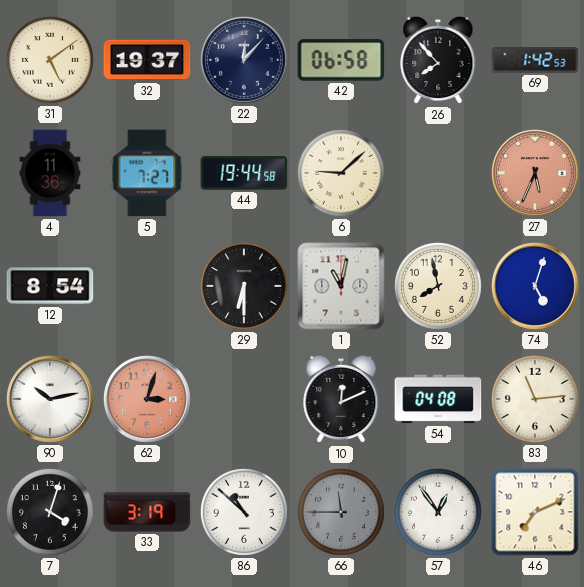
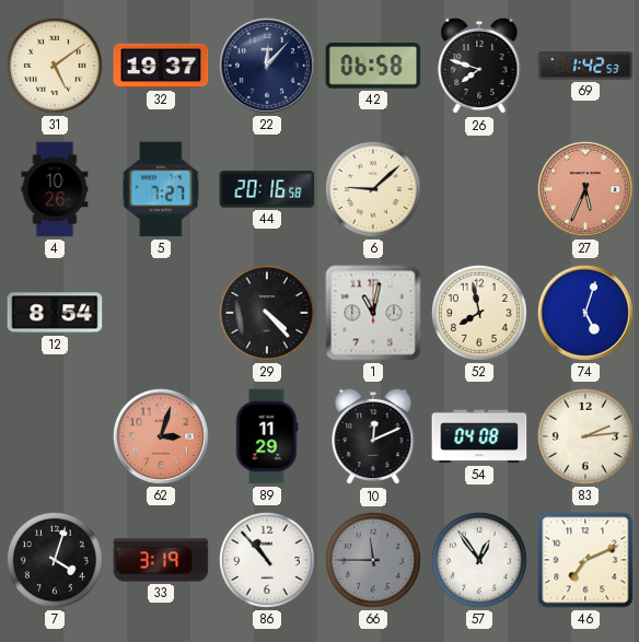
26: 7:53 -> 7:48
4: 11:36 -> 10:26
44: 19:44 -> 20:16
29: 6:30 -> 4:23
90: 10:13 -> none
89: none -> 11:29
83: 11:14 -> 2:14
86: 10:52 -> 10:53
